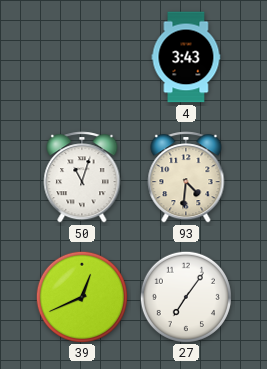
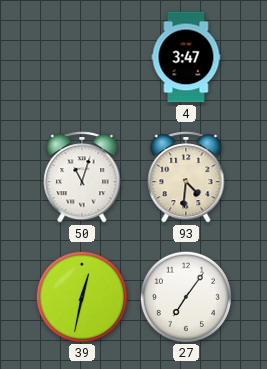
4: 3:43 -> 3:47
39: 12:41 -> 12:32
